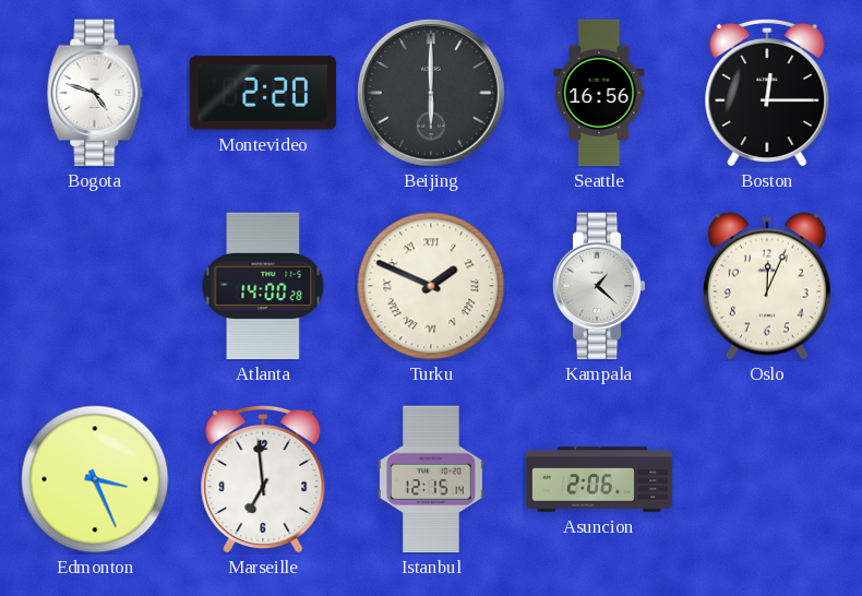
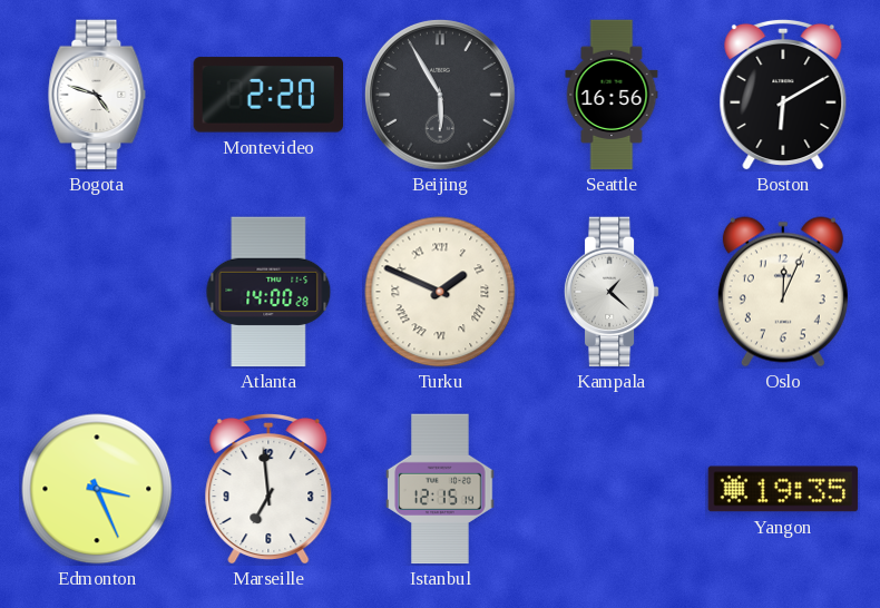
Beijing: 6:00 -> 5:55
Boston: 12:15 -> 6:10
Asuncion: 2:06 -> none
Yangon: none -> 19:35
